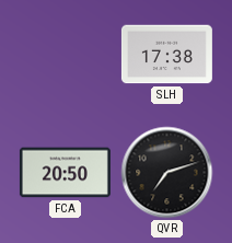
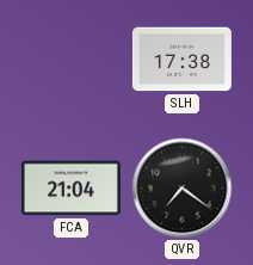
FCA: 20:50 -> 21:04
QVR: 7:12 -> 7:21
